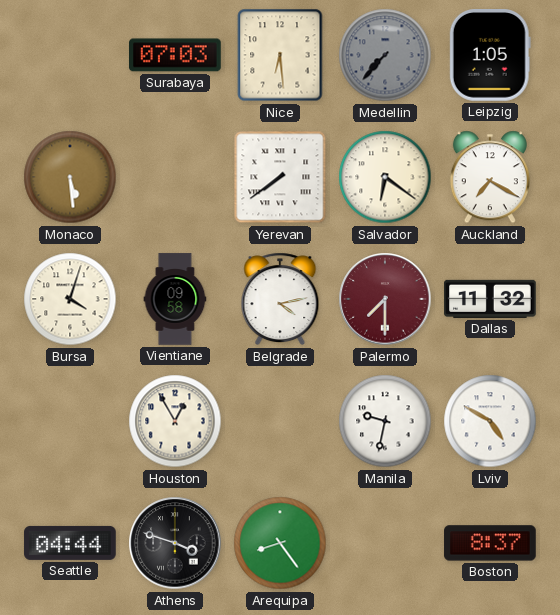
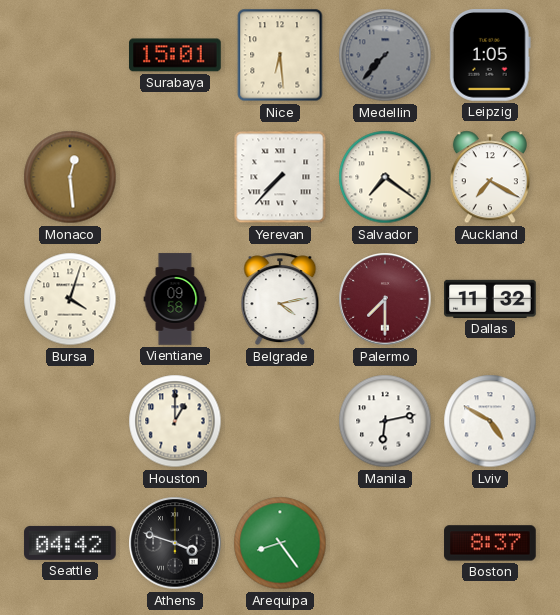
Surabaya: 07:03 -> 15:01
Monaco: 5:29 -> 12:29
Yerevan: 7:39 -> 7:37
Salvador: 6:21 -> 7:21
Houston: 12:55 -> 1:00
Manila: 9:32 -> 6:13
Seattle: 04:44 -> 04:42
